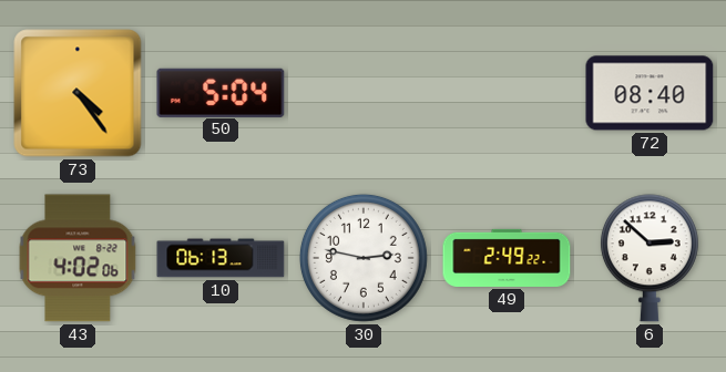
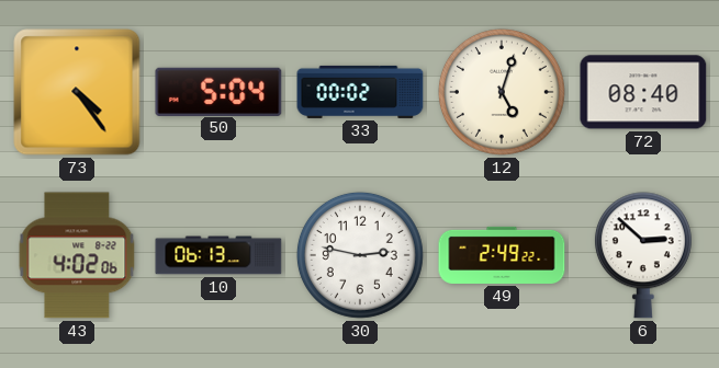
33: none -> 00:02
12: none -> 5:03
